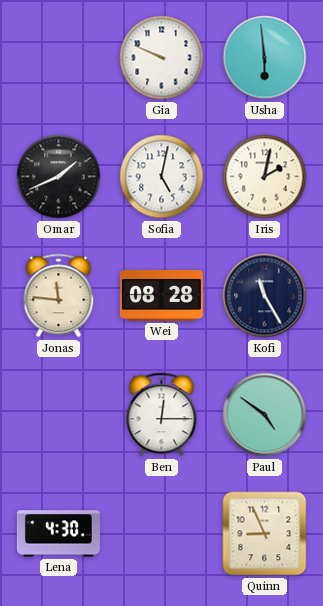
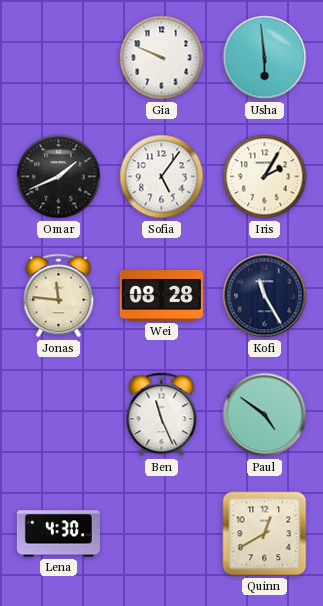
Sofia: 5:02 -> 5:06
Iris: 2:02 -> 2:05
Ben: 12:15 -> 11:26
Quinn: 8:56 -> 12:40
